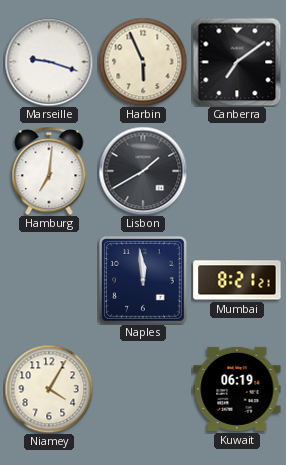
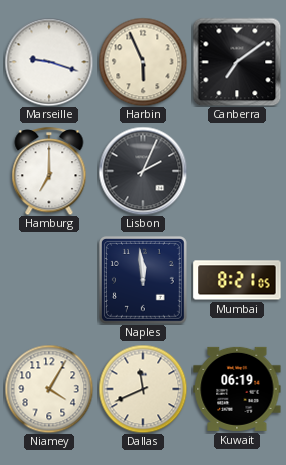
Hamburg: 7:01 -> 7:00
Lisbon: 1:40 -> 2:04
Mumbai: 8:21:21 -> 8:21:05
Dallas: none -> 11:41
